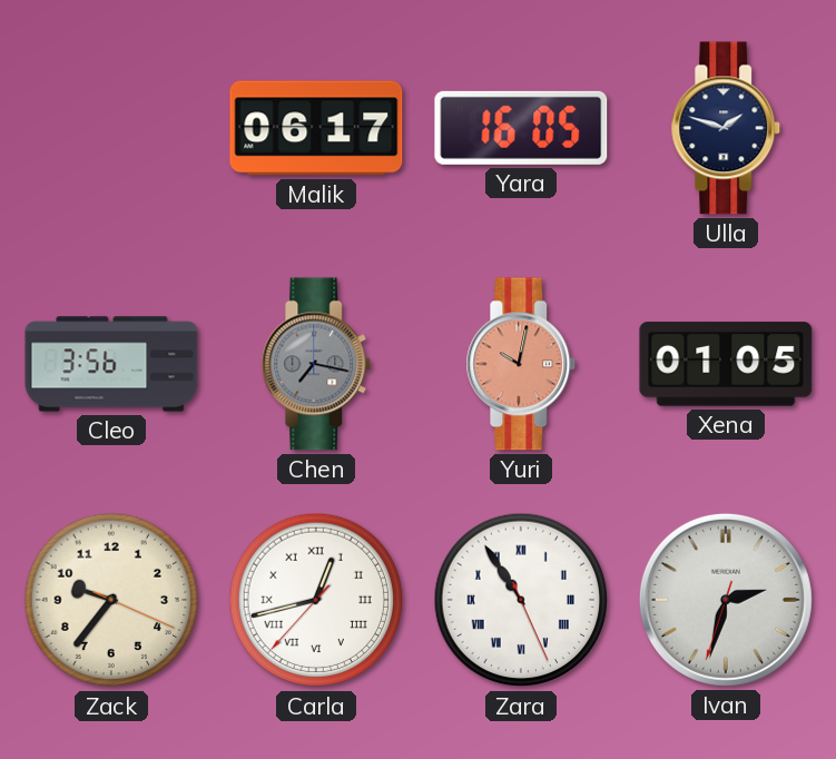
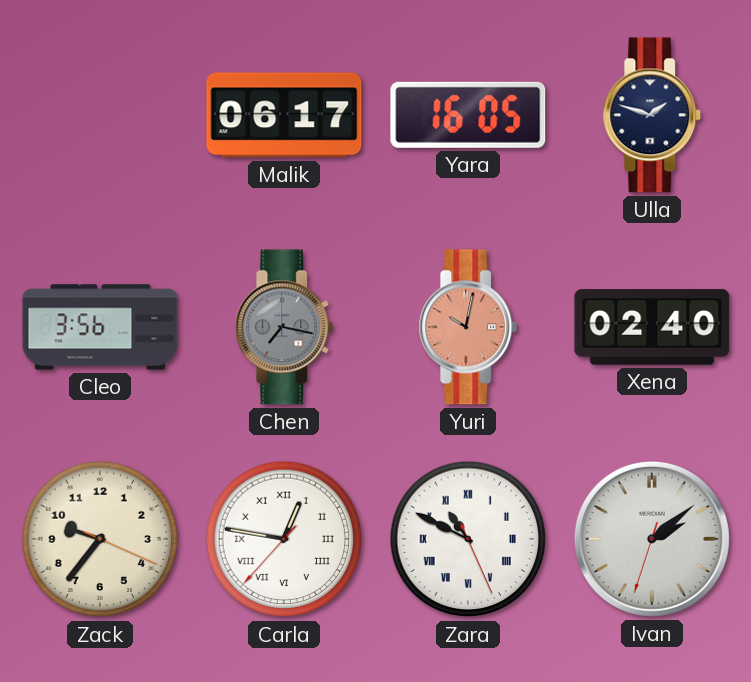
Xena: 01:05 -> 02:40
Carla: 12:42 -> 12:46
Zara: 10:54 -> 10:49
Ivan: 2:32 -> 2:08
